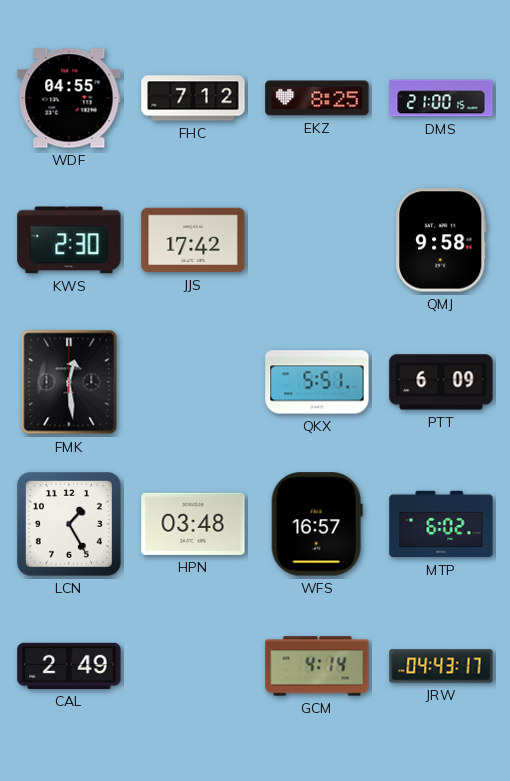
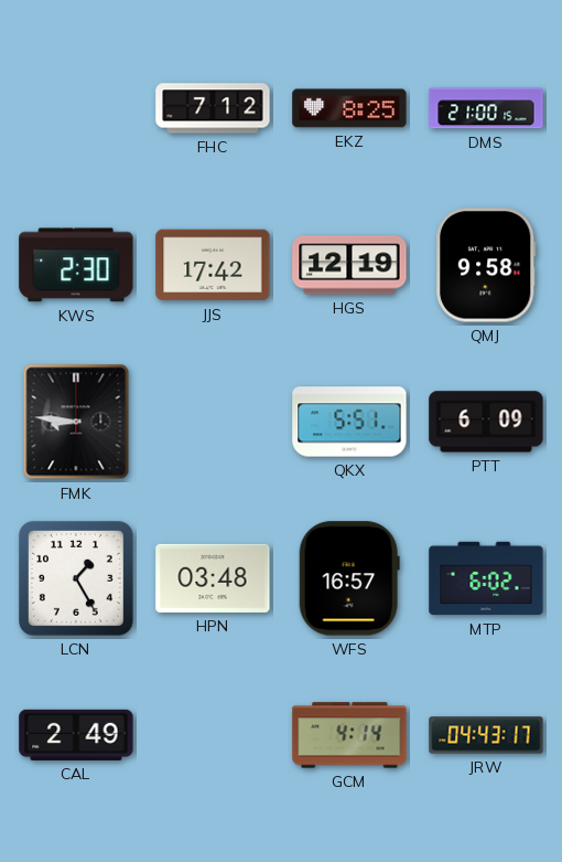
WDF: 04:55 -> none
HGS: none -> 12:19
FMK: 12:29 -> 8:46
